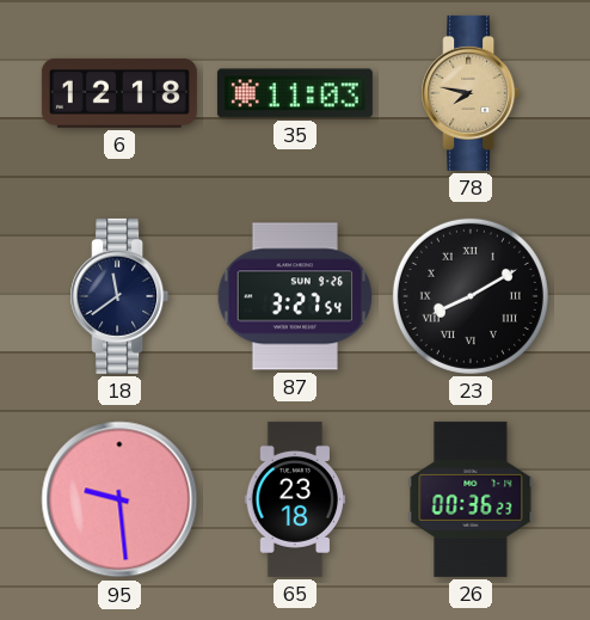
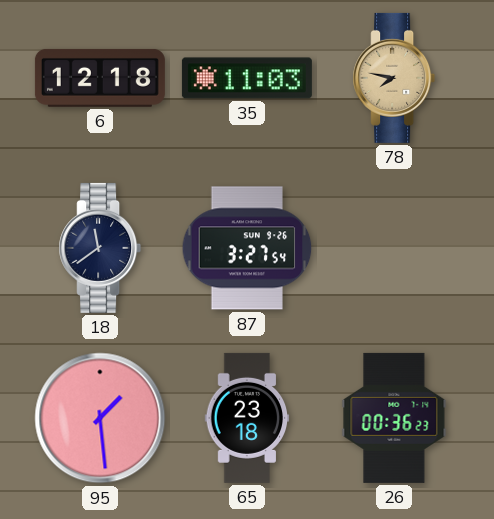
23: 8:10 -> none
95: 9:29 -> 1:29
